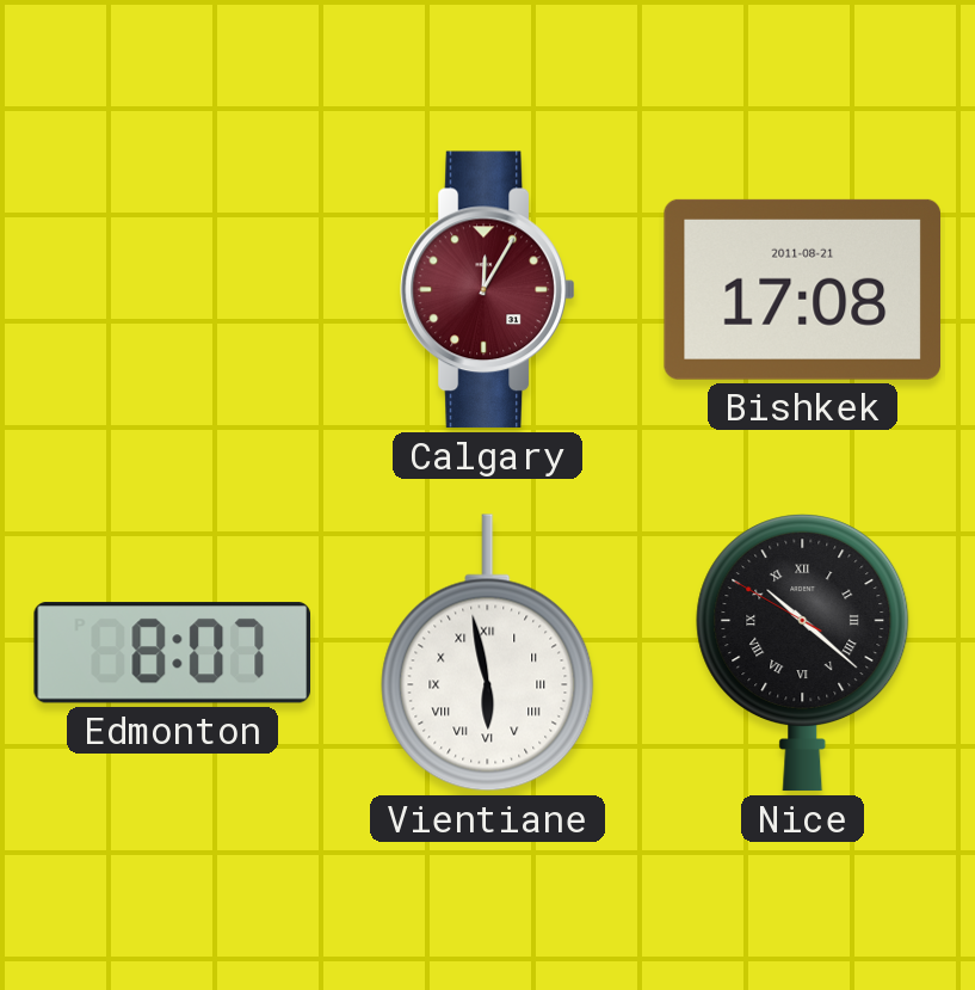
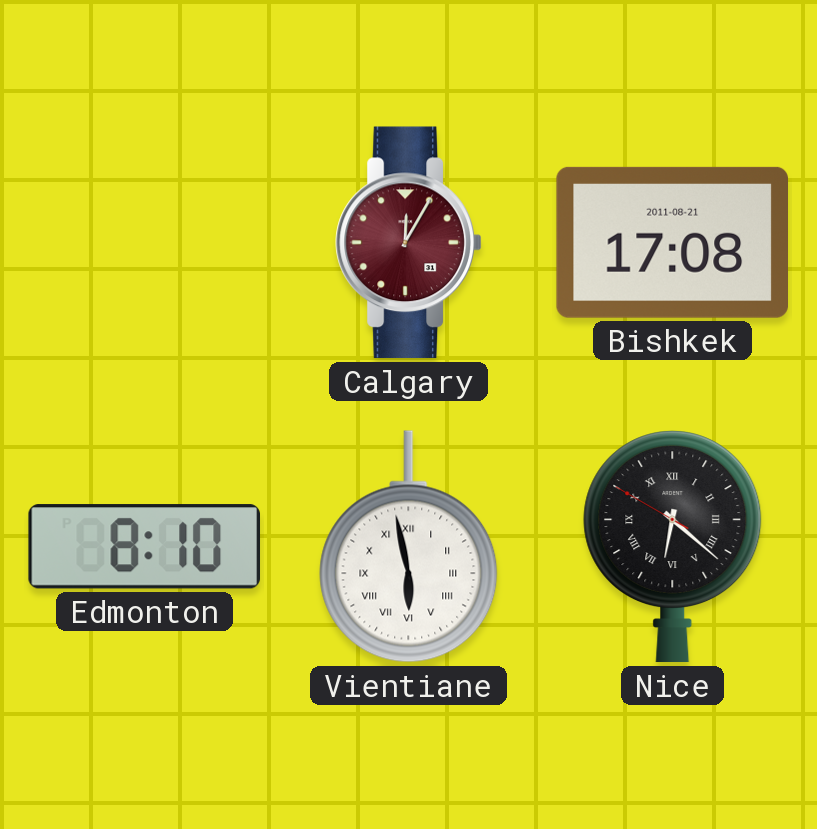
Edmonton: 8:07 -> 8:10
Nice: 10:21 -> 6:21
